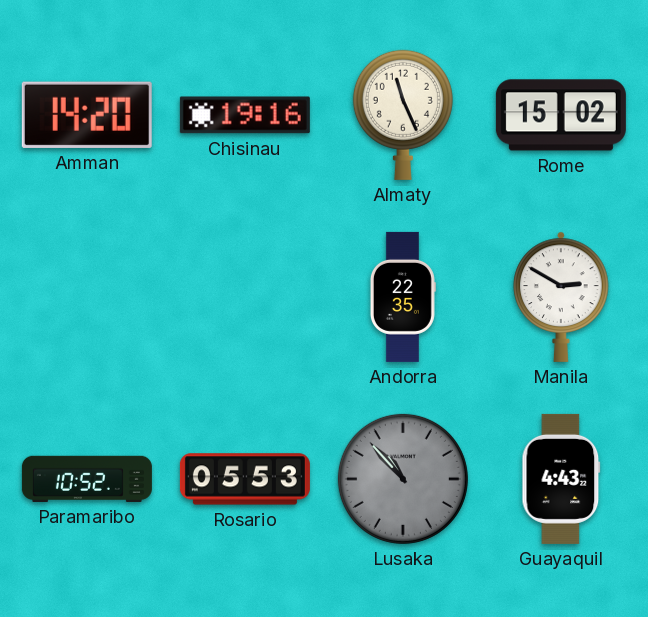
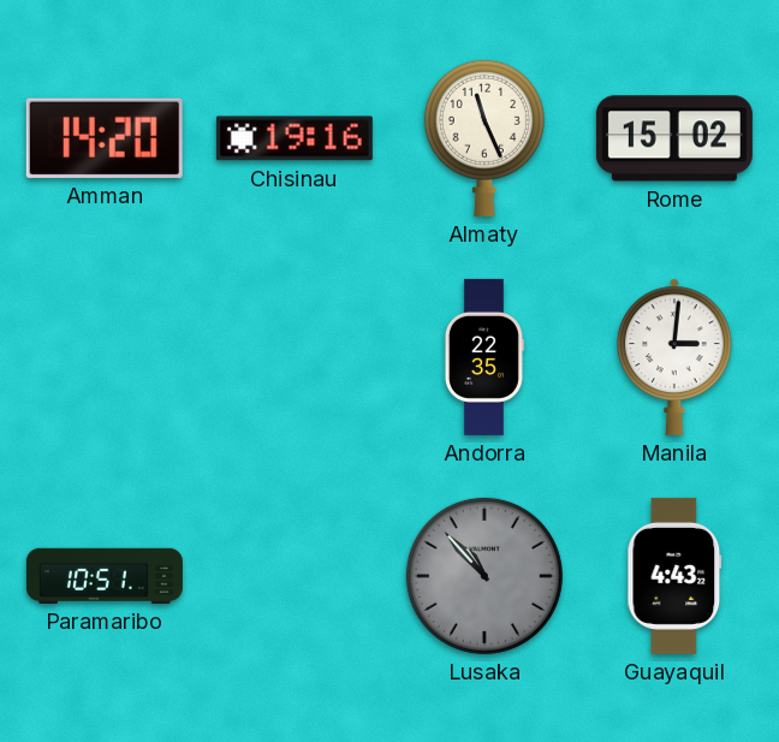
Manila: 2:50 -> 3:01
Paramaribo: 10:52 -> 10:51
Rosario: 05:53 -> none
